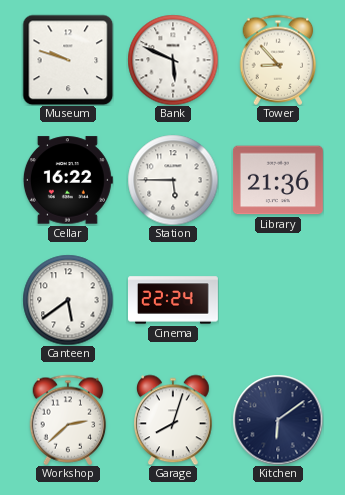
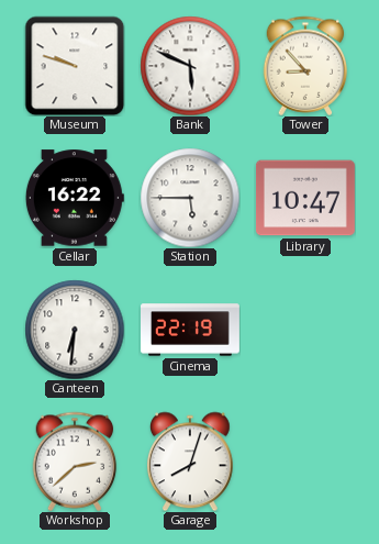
Library: 21:36 -> 10:47
Canteen: 5:39 -> 6:31
Cinema: 22:24 -> 22:19
Kitchen: 6:09 -> none
